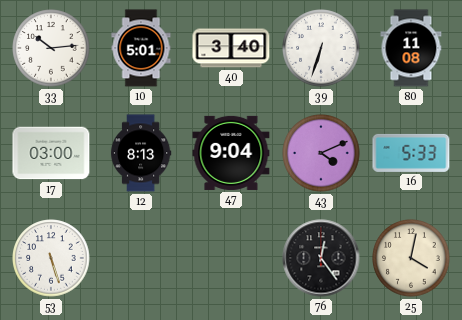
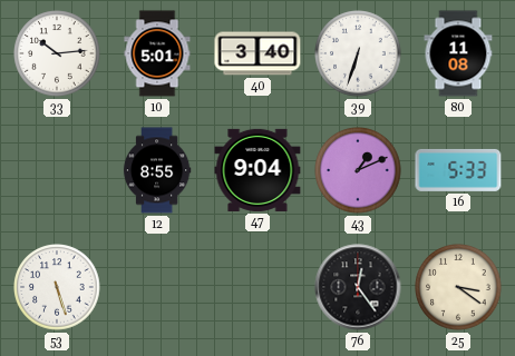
17: 03:00 -> none
12: 8:13 -> 8:55
43: 4:11 -> 1:11
25: 4:02 -> 3:21
